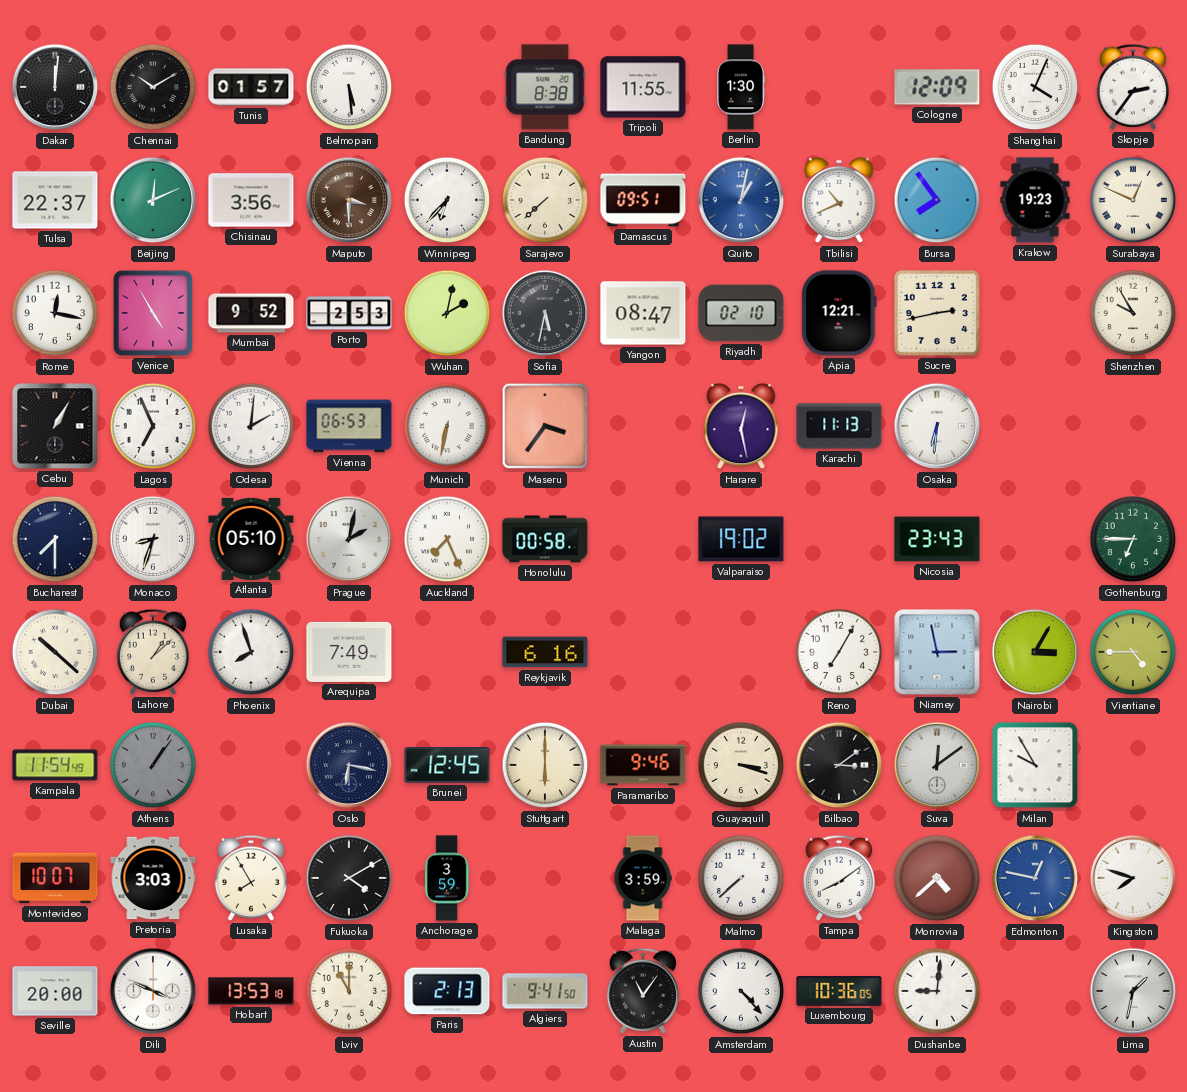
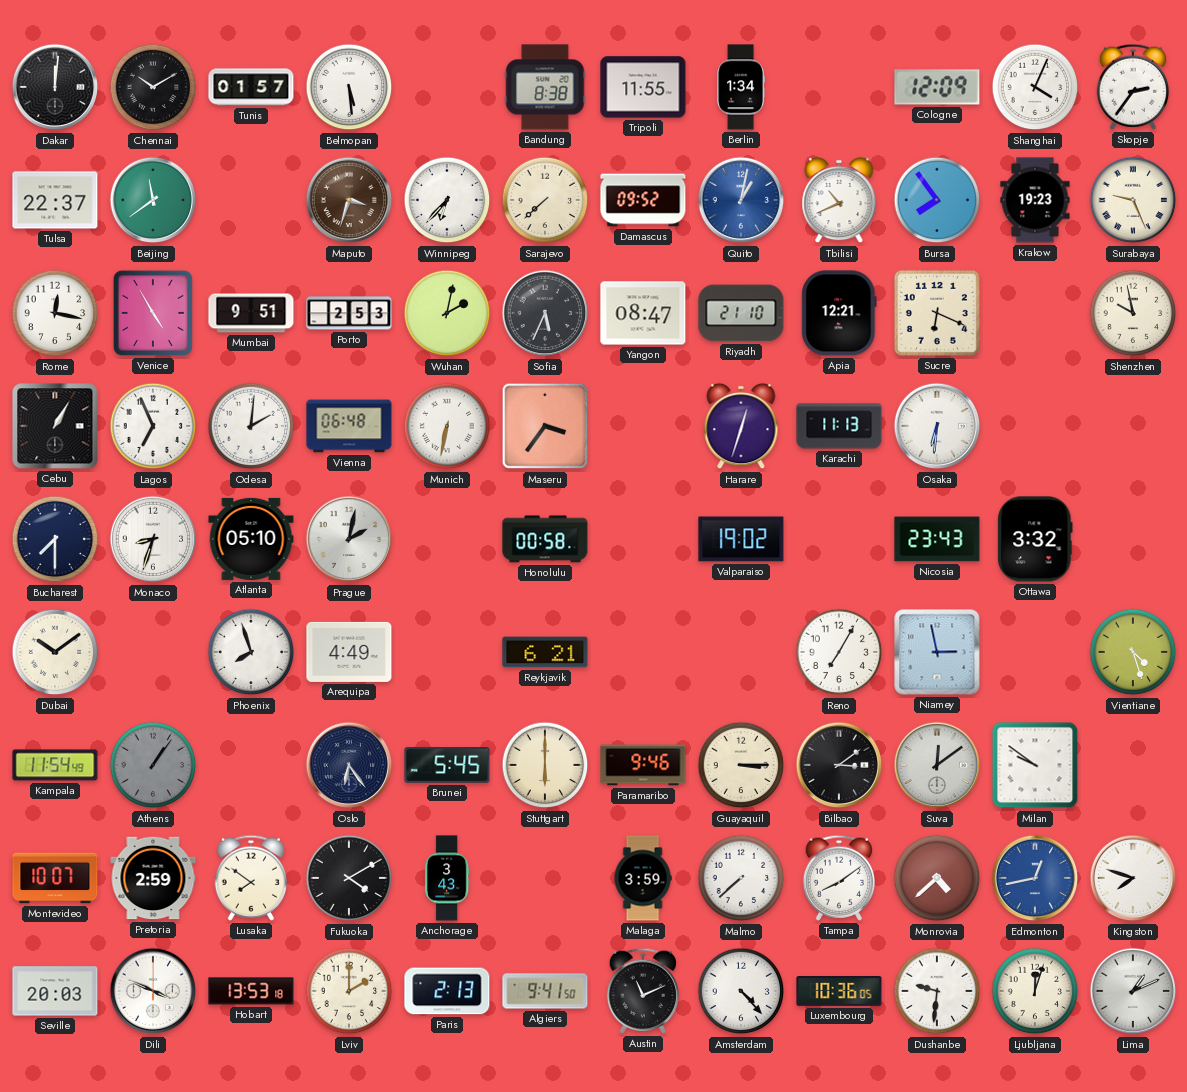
Berlin: 1:30 -> 1:34
Beijing: 12:11 -> 11:39
Chisinau: 3:56 -> none
Maputo: 3:30 -> 3:33
Damascus: 09:51 -> 09:52
Surabaya: 12:49 -> 9:26
Mumbai: 9:52 -> 9:51
Sofia: 5:32 -> 5:34
Riyadh: 02:10 -> 21:10
Sucre: 2:43 -> 6:19
Shenzhen: 9:55 -> 9:58
Vienna: 06:53 -> 06:48
Harare: 12:28 -> 12:33
Auckland: 7:26 -> none
Ottawa: none -> 3:32
Gothenburg: 6:45 -> none
Dubai: 10:22 -> 10:09
Lahore: 1:08 -> none
Arequipa: 7:49 -> 4:49
Reykjavik: 6:16 -> 6:21
Nairobi: 3:05 -> none
Vientiane: 4:45 -> 4:27
Oslo: 6:17 -> 6:24
Brunei: 12:45 -> 5:45
Guayaquil: 3:18 -> 3:15
Milan: 9:55 -> 9:51
Pretoria: 3:03 -> 2:59
Lusaka: 7:55 -> 7:51
Anchorage: 3:59 -> 3:43
Edmonton: 12:47 -> 12:43
Seville: 20:00 -> 20:03
Lviv: 11:00 -> 2:00
Austin: 11:06 -> 11:11
Dushanbe: 9:01 -> 9:31
Ljubljana: none -> 12:03
Lima: 1:32 -> 1:11
